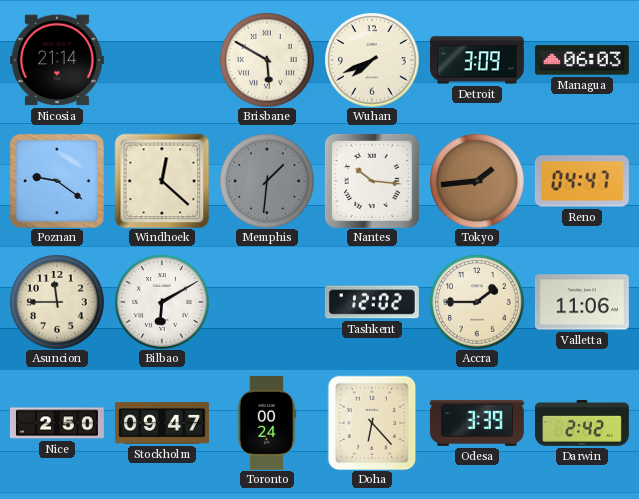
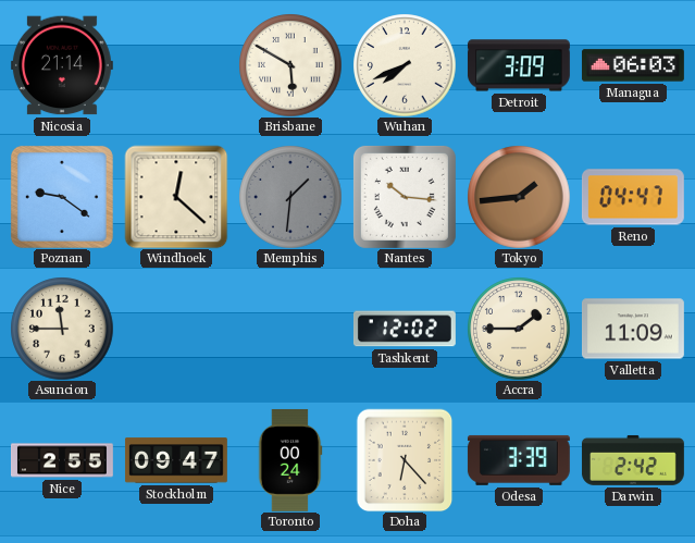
Bilbao: 6:10 -> none
Valletta: 11:06 -> 11:09
Nice: 2:50 -> 2:55
